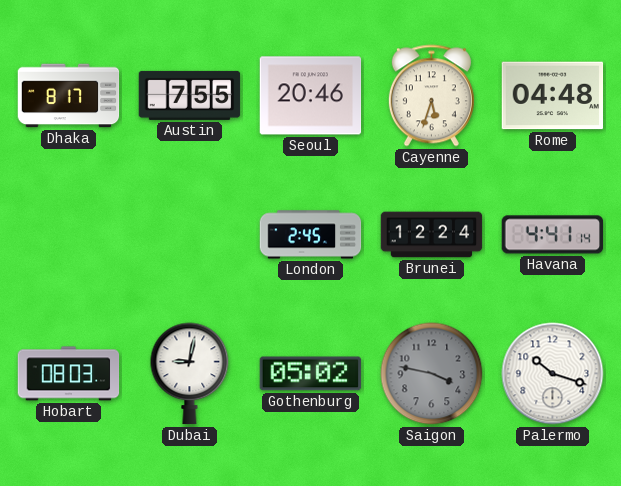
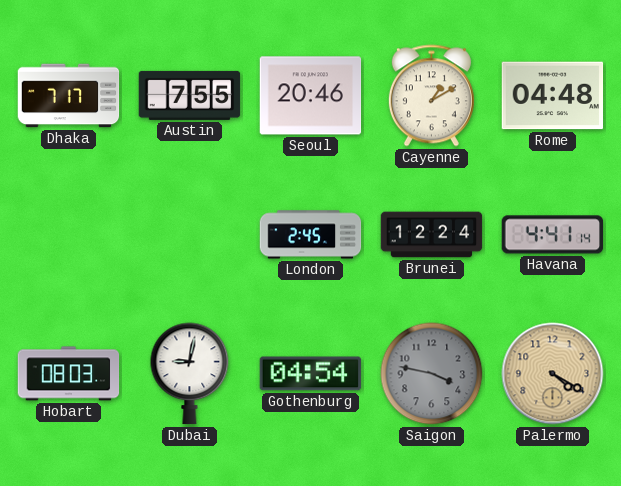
Dhaka: 8:17 -> 7:17
Cayenne: 5:33 -> 1:10
Gothenburg: 05:02 -> 04:54
Palermo: 10:18 -> 4:20
Palermo dial: white -> champagne
